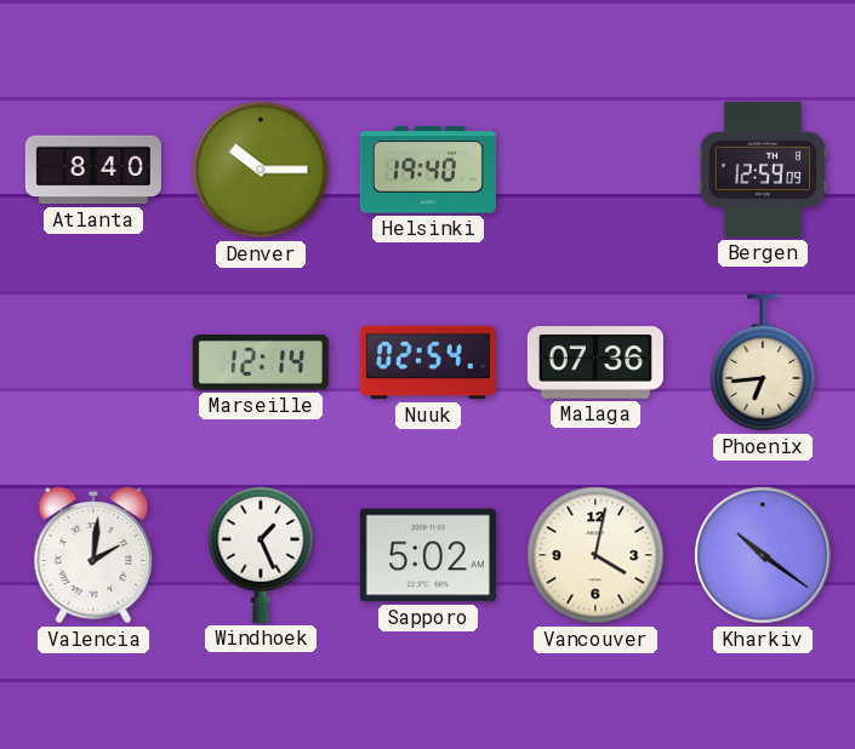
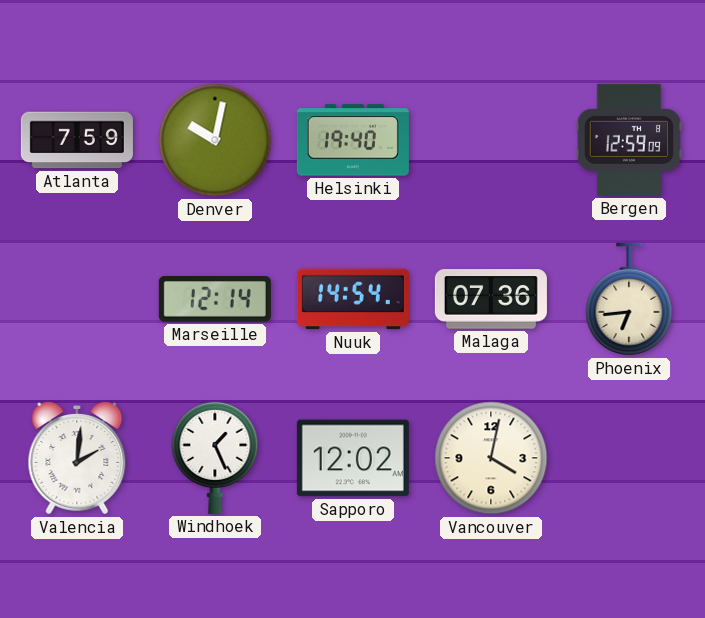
Atlanta: 8:40 -> 7:59
Denver: 10:15 -> 10:02
Nuuk: 02:54 -> 14:54
Sapporo: 5:02 -> 12:02
Kharkiv: 10:21 -> none
